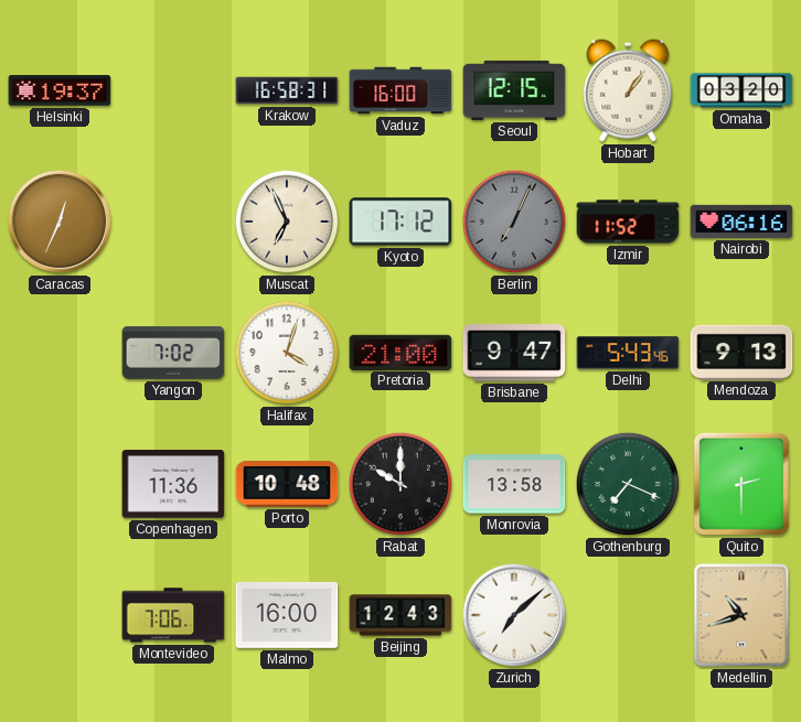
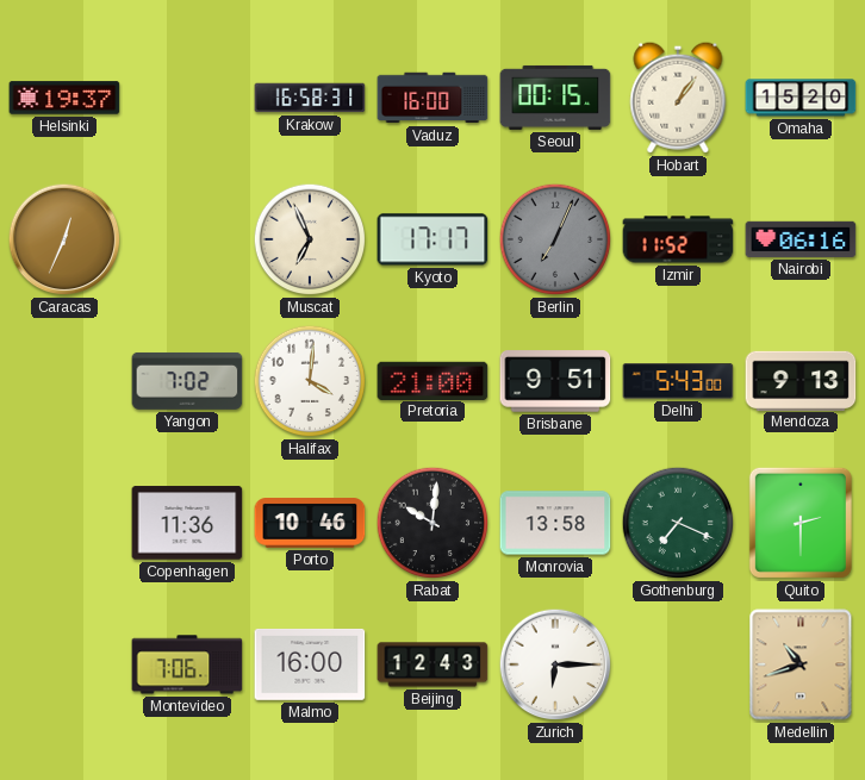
Seoul: 12:15 -> 00:15
Omaha: 03:20 -> 15:20
Kyoto: 17:12 -> 17:17
Halifax: 4:03 -> 4:01
Brisbane: 9:47 -> 9:51
Delhi: 5:43:46 -> 5:43:00
Porto: 10:48 -> 10:46
Rabat: 10:00 -> 10:01
Zurich: 7:08 -> 6:15
